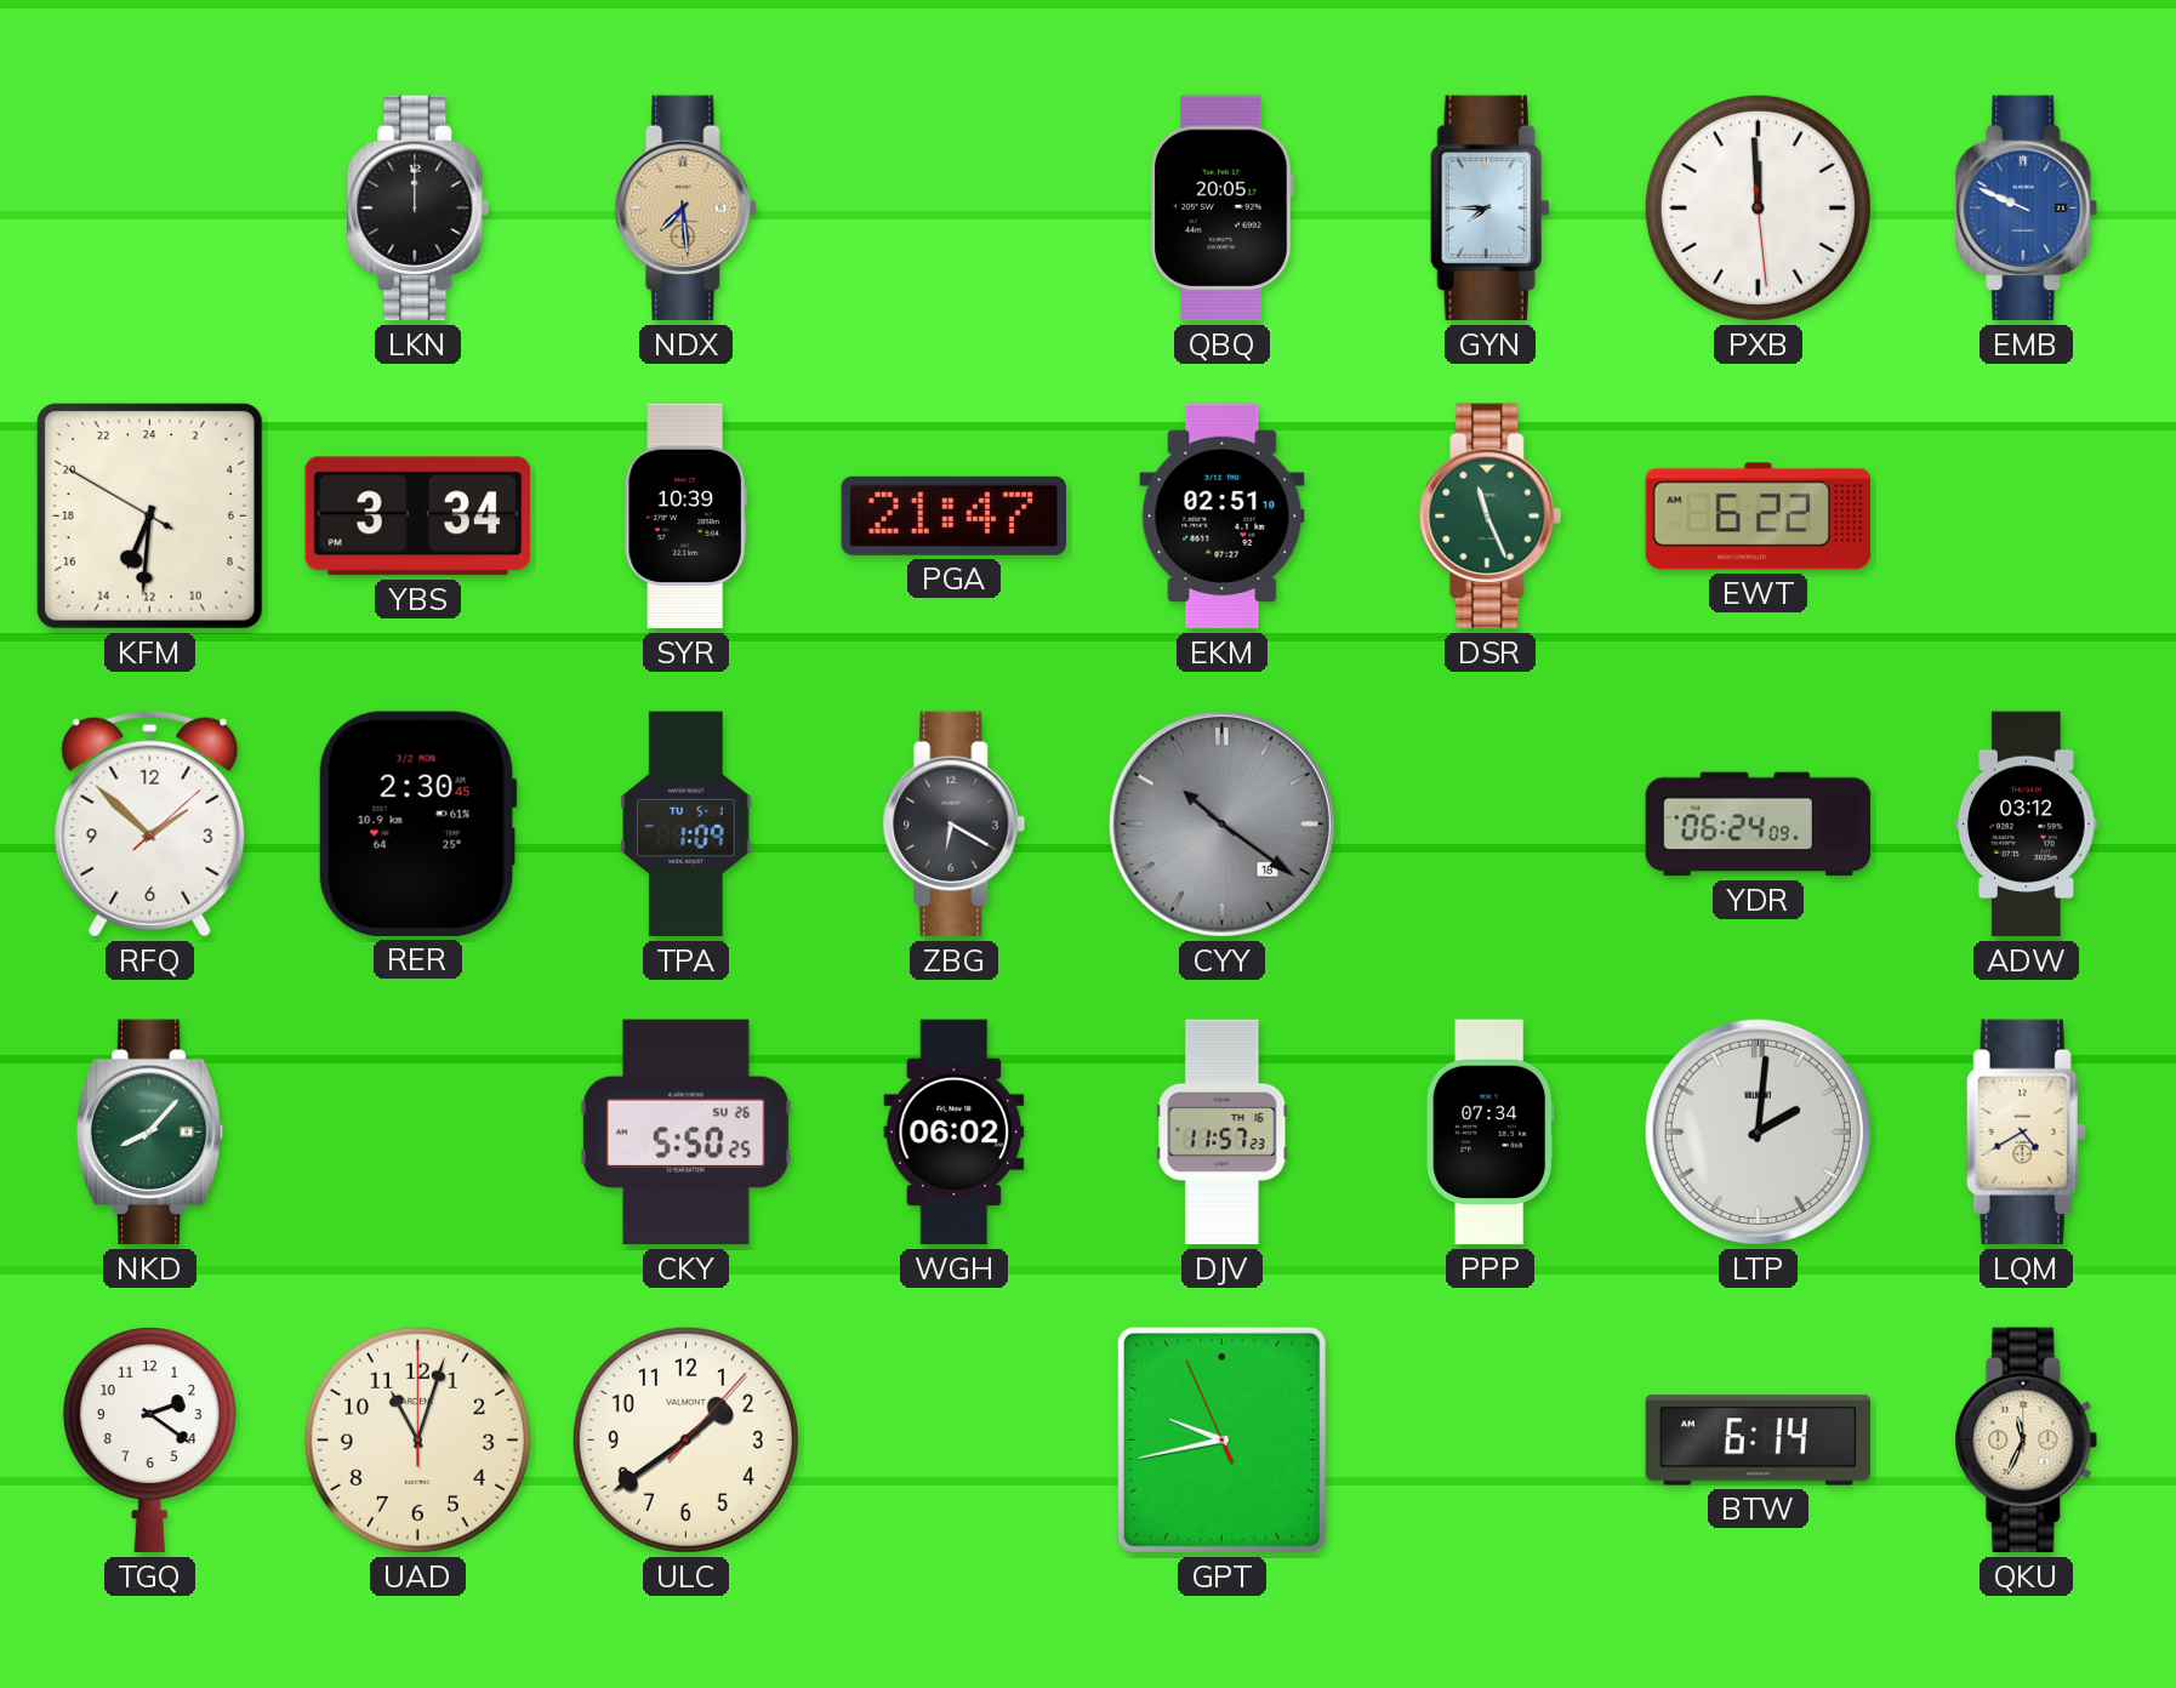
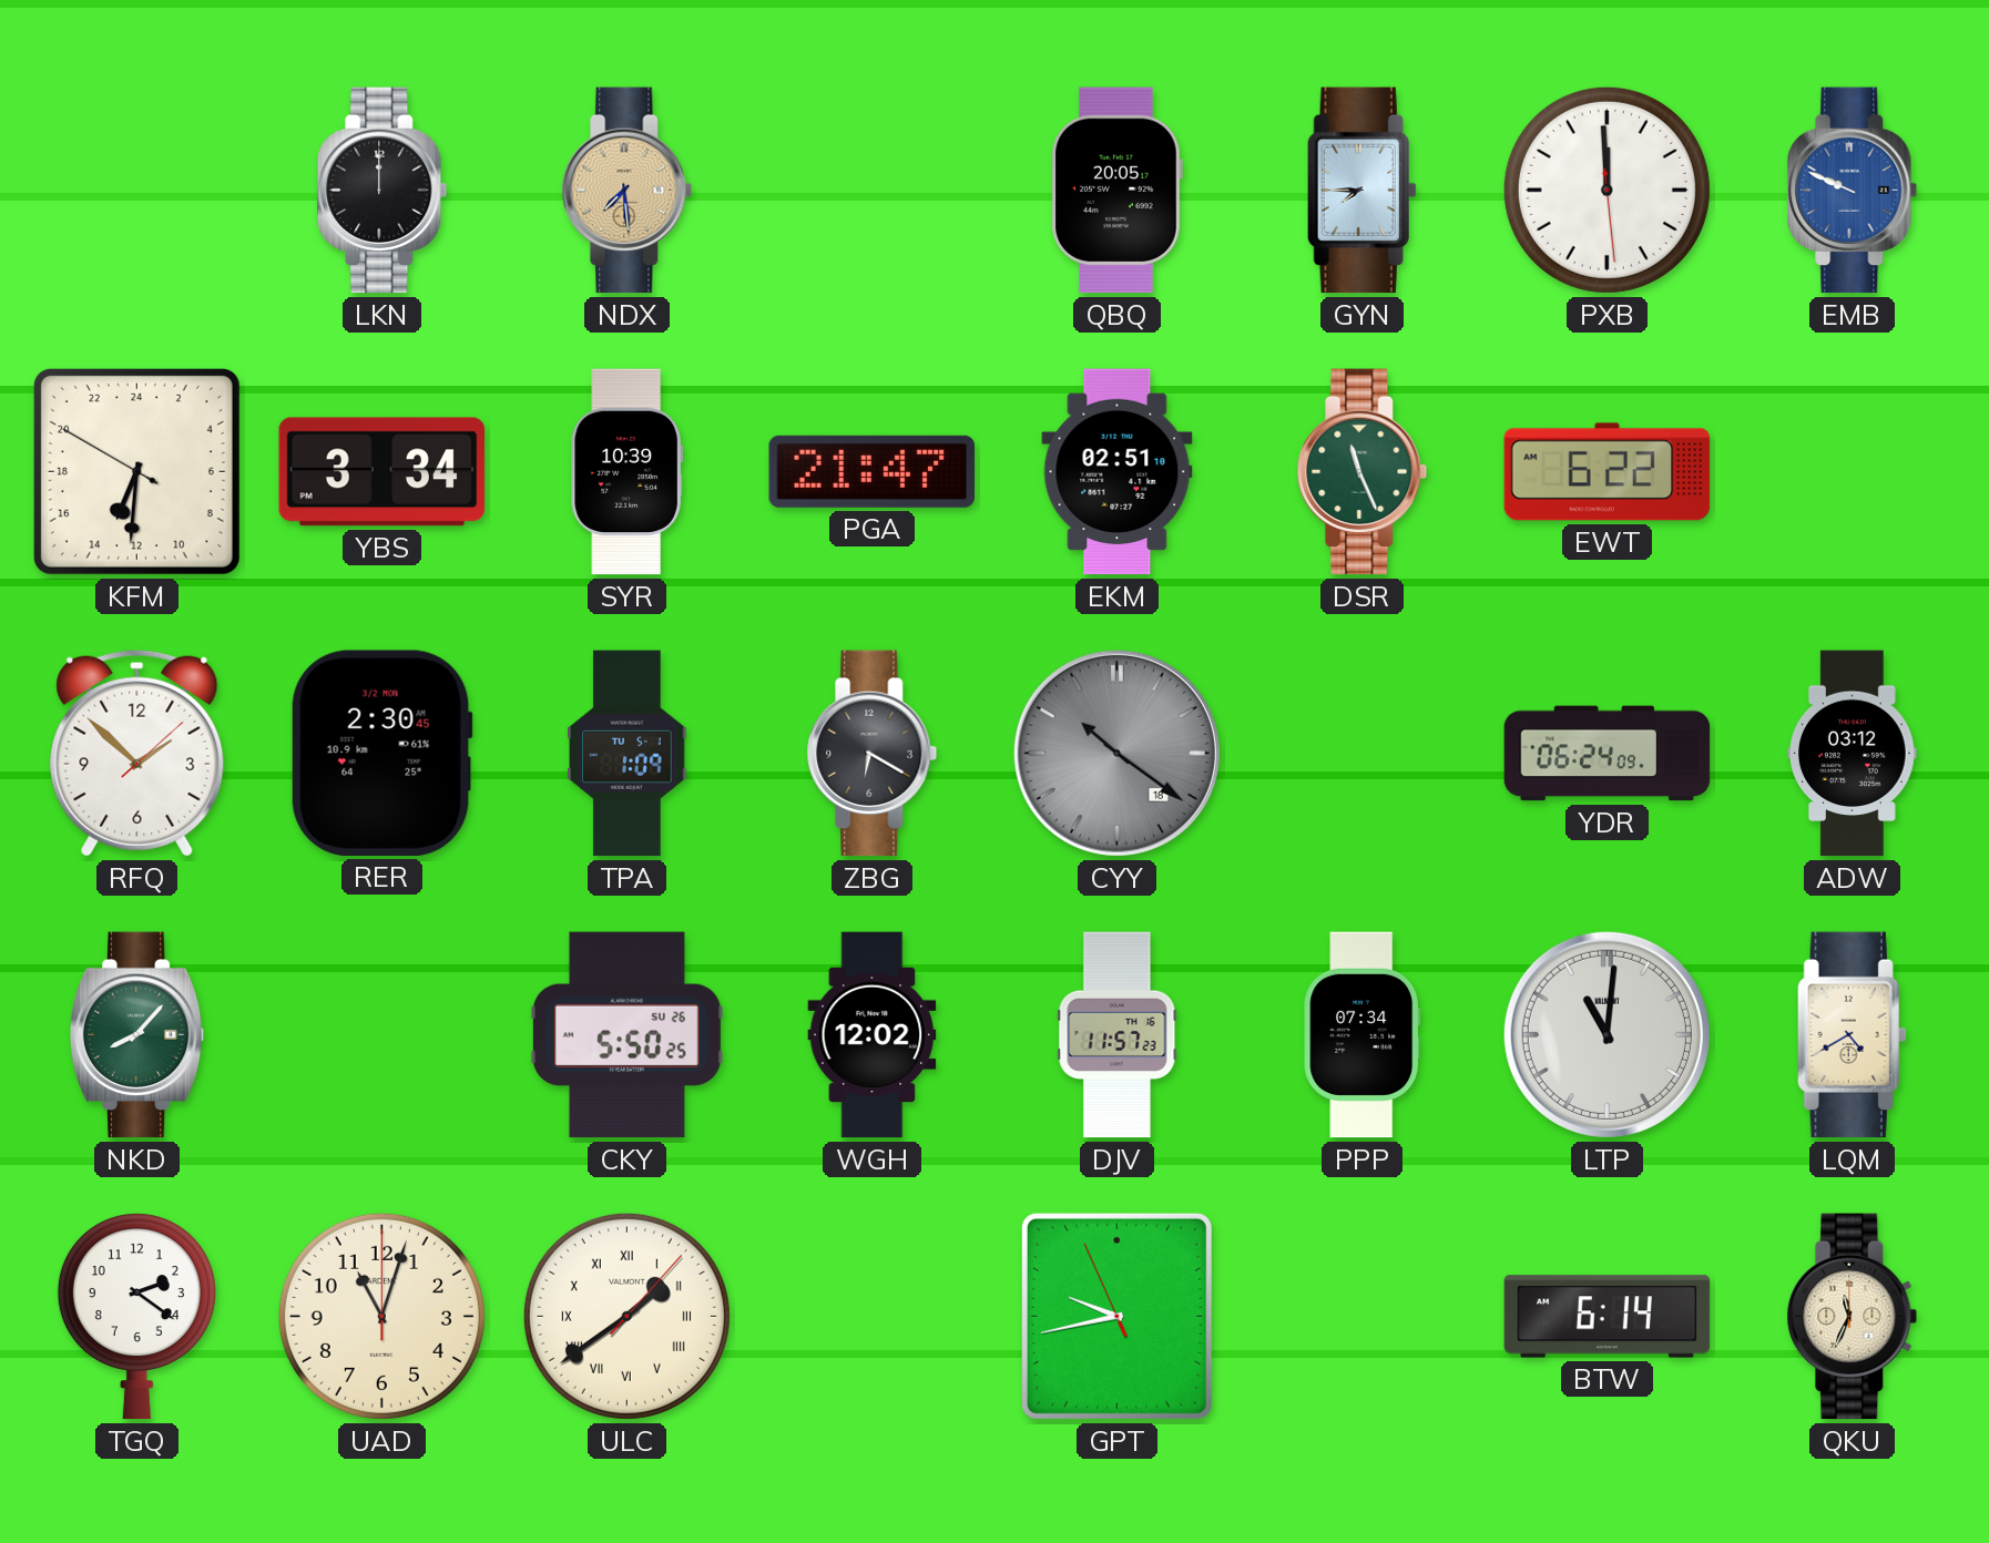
WGH: 06:02 -> 12:02
LTP: 2:01 -> 11:01
ULC numerals: Arabic -> Roman
